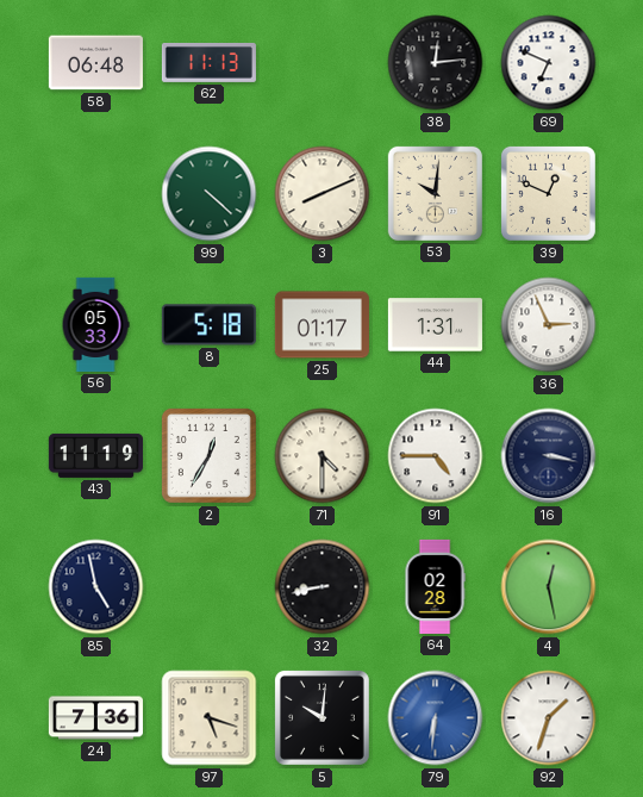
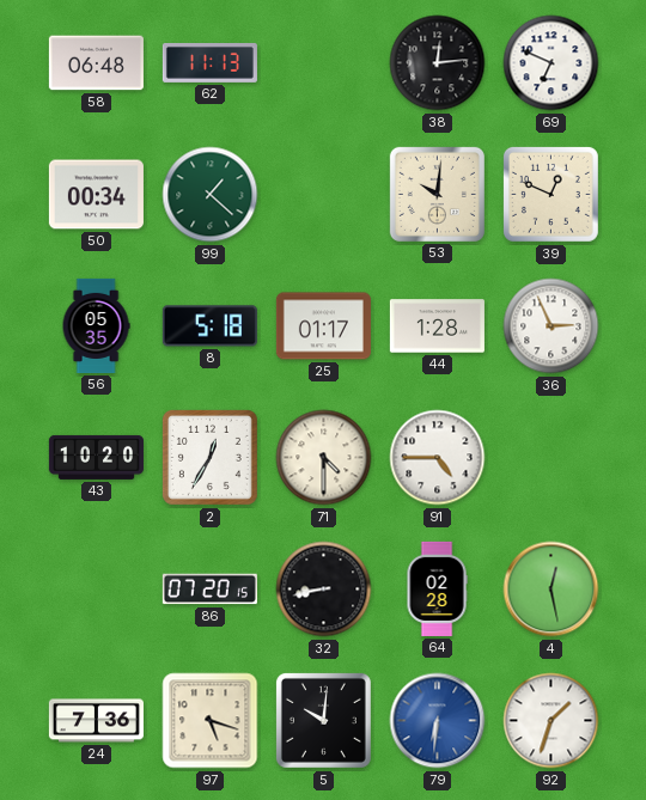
50: none -> 00:34
99: 4:22 -> 1:22
3: 8:11 -> none
56: 05:33 -> 05:35
44: 1:31 -> 1:28
43: 11:19 -> 10:20
16: 3:17 -> none
85: 4:58 -> none
86: none -> 07:20
